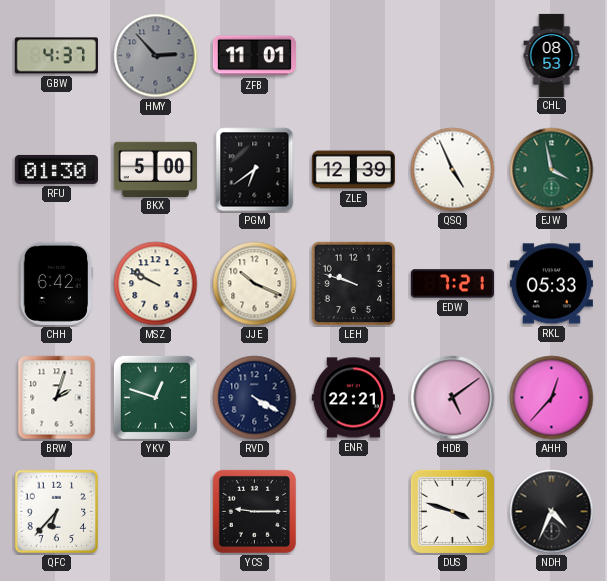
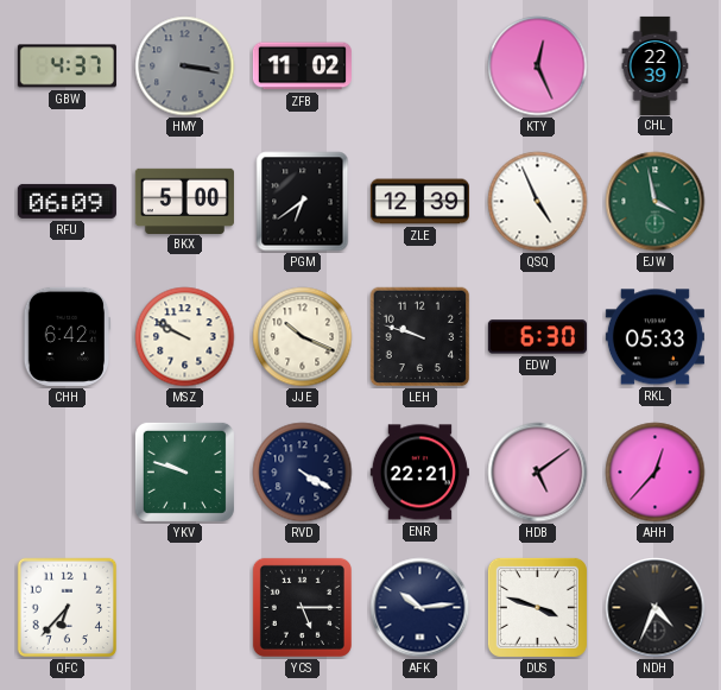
HMY: 2:53 -> 3:17
ZFB: 11:01 -> 11:02
KTY: none -> 12:26
CHL: 08:53 -> 22:39
RFU: 01:30 -> 06:09
EDW: 7:21 -> 6:30
BRW: 2:03 -> none
YKV: 12:48 -> 9:48
YCS: 9:15 -> 5:15
AFK: none -> 10:14
